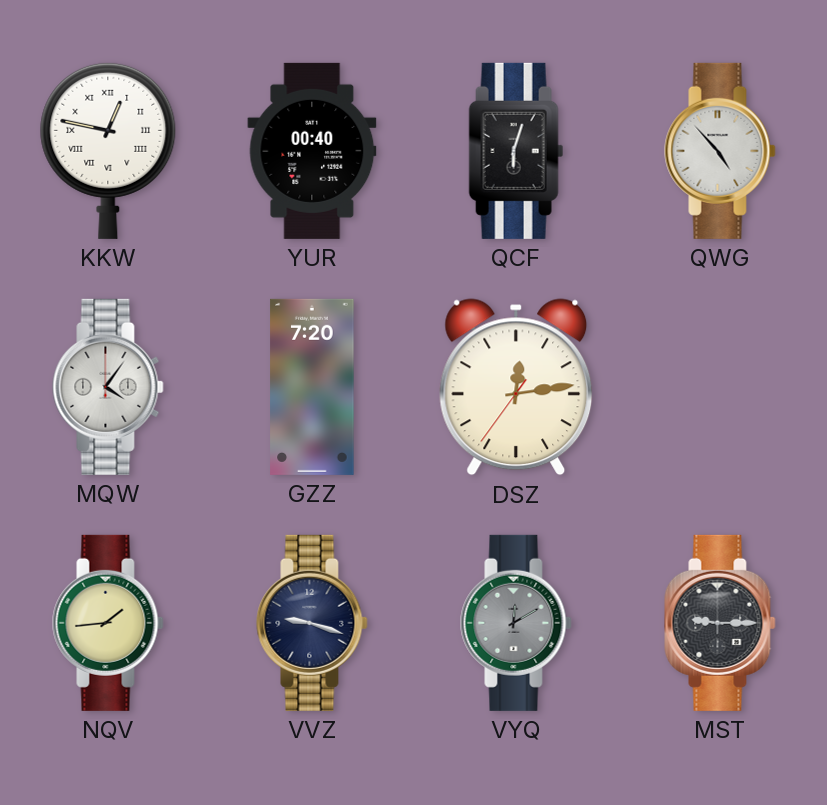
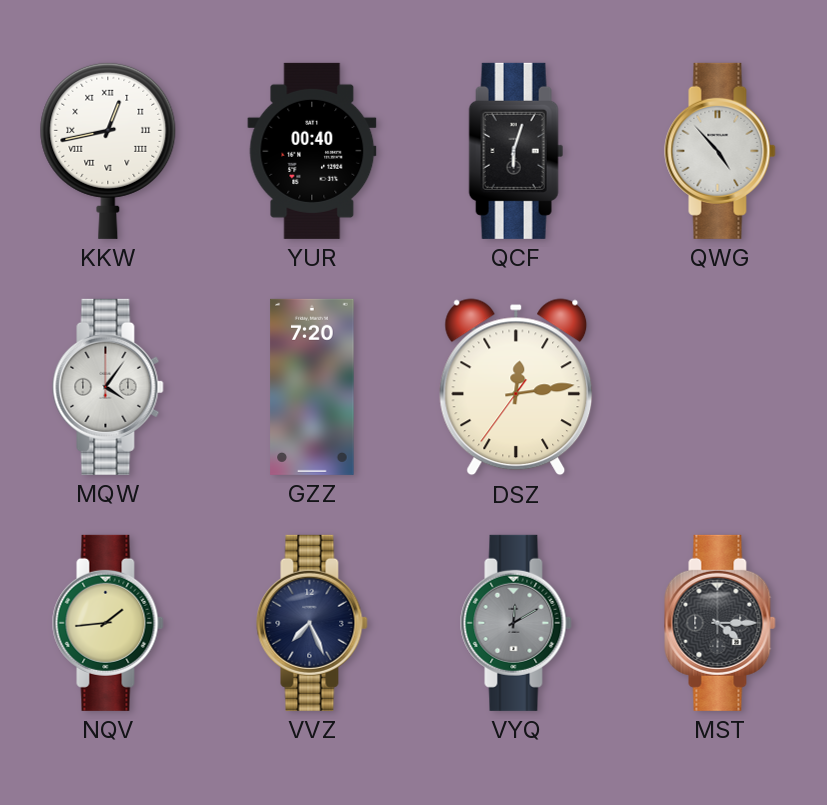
KKW: 12:47 -> 12:43
VVZ: 9:18 -> 7:26
MST: 9:15 -> 4:15
